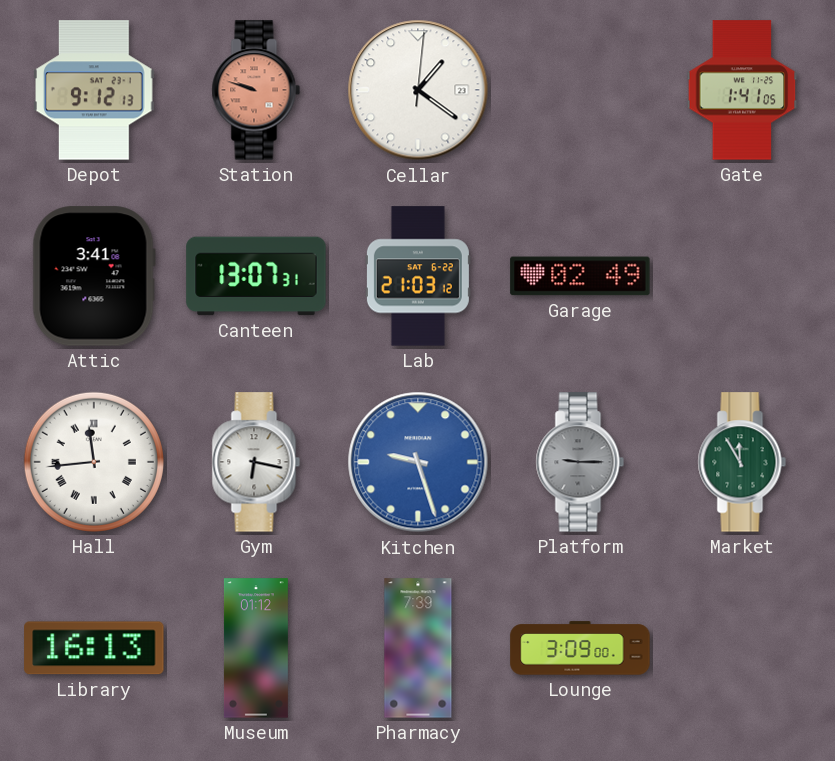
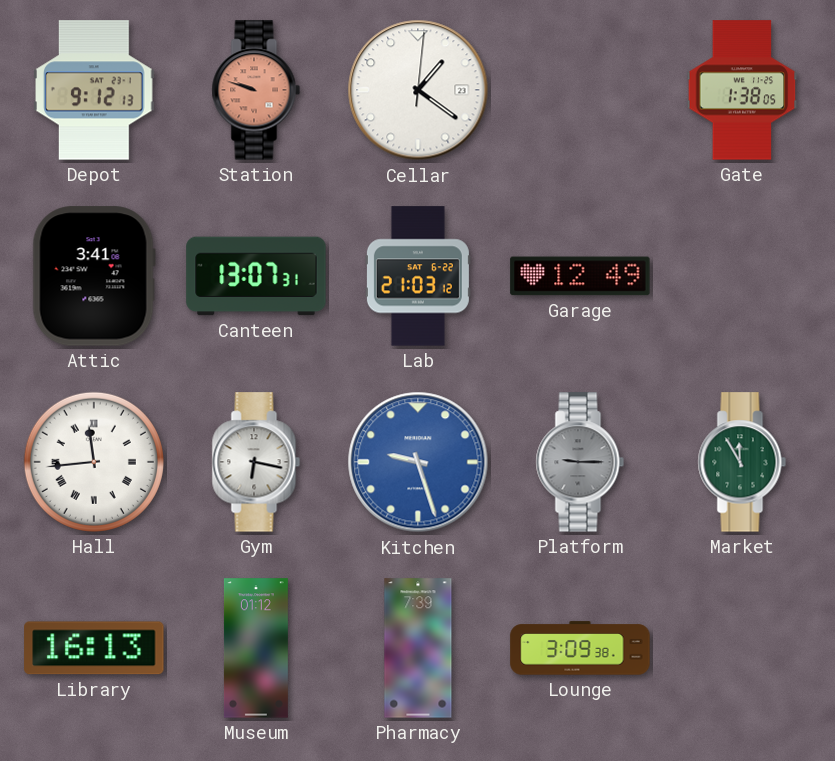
Gate: 1:41 -> 1:38
Garage: 02:49 -> 12:49
Lounge: 3:09:00 -> 3:09:38
